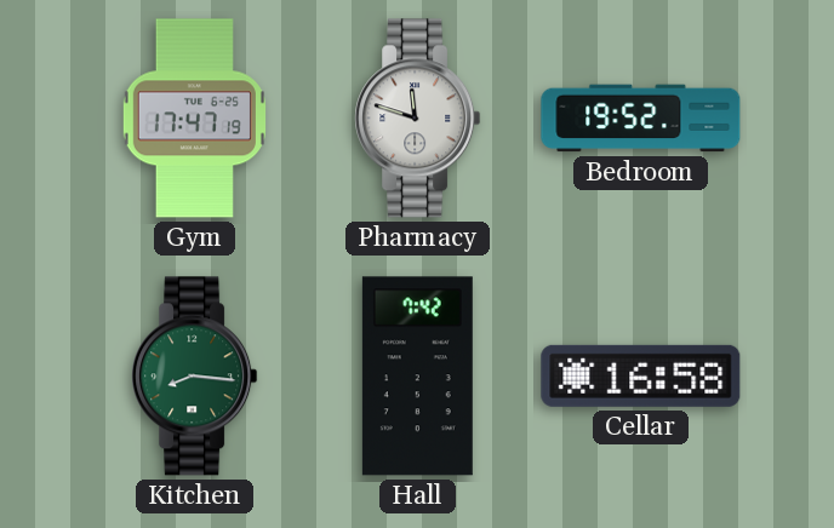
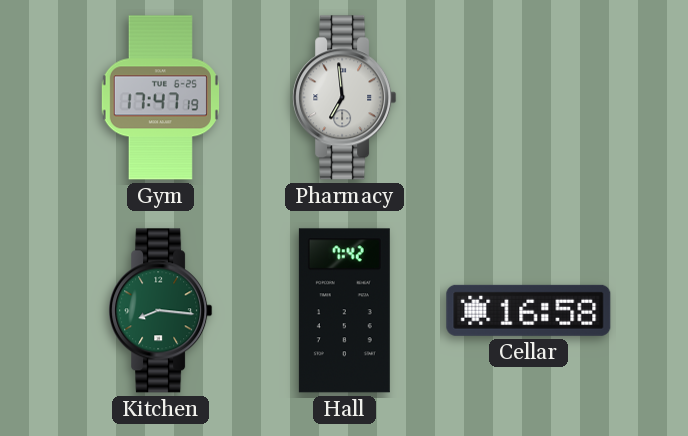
Pharmacy: 11:48 -> 6:59
Bedroom: 19:52 -> none
